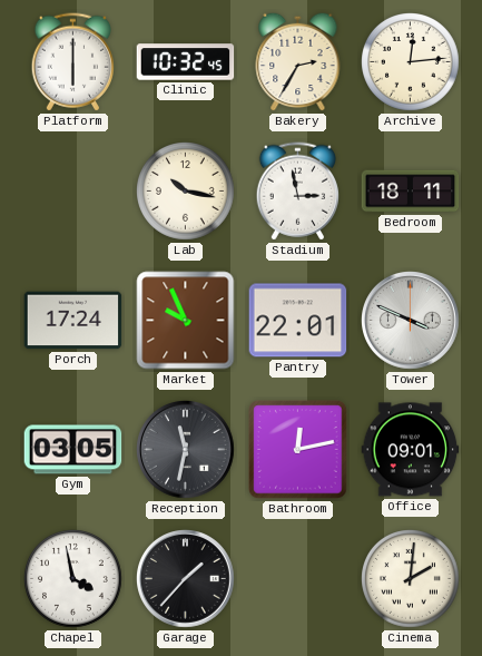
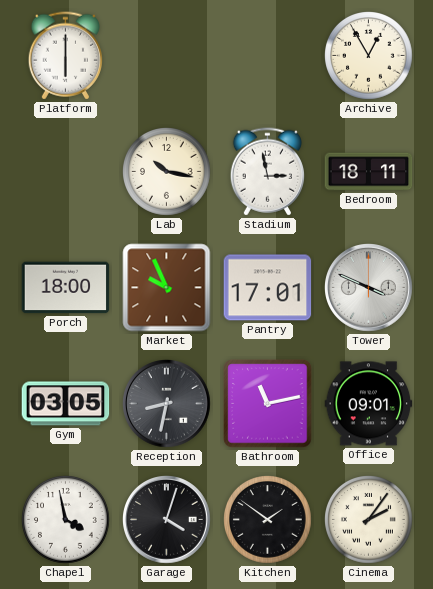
Clinic: 10:32 -> none
Bakery: 2:35 -> none
Archive: 12:14 -> 12:55
Porch: 17:24 -> 18:00
Pantry: 22:01 -> 17:01
Reception: 11:32 -> 8:32
Bathroom: 12:13 -> 11:13
Garage: 1:37 -> 4:03
Kitchen: none -> 1:51
Cinema: 2:01 -> 2:06
